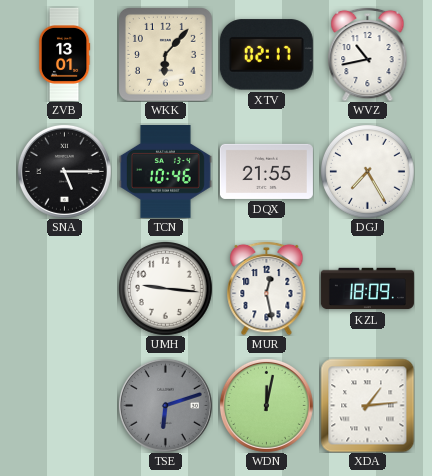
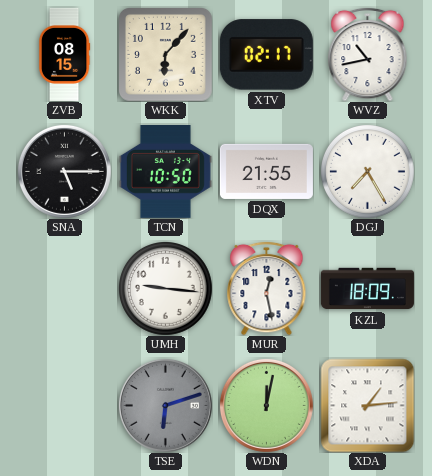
ZVB: 13:01 -> 08:15
TCN: 10:46 -> 10:50
